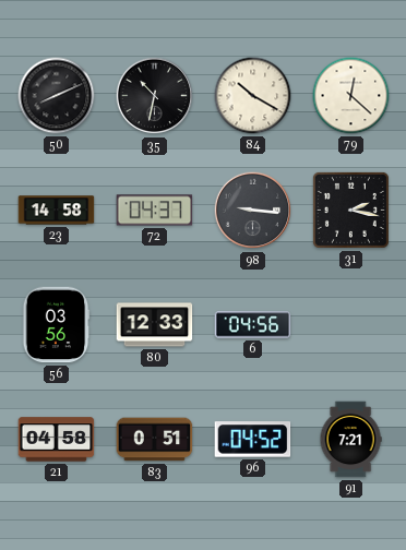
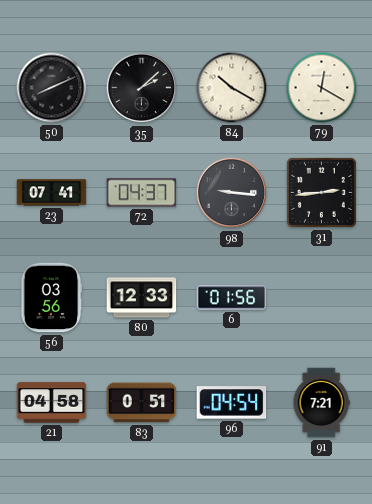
35: 10:32 -> 2:08
79: 12:22 -> 12:20
23: 14:58 -> 07:41
31: 2:17 -> 2:44
6: 04:56 -> 01:56
96: 04:52 -> 04:54
